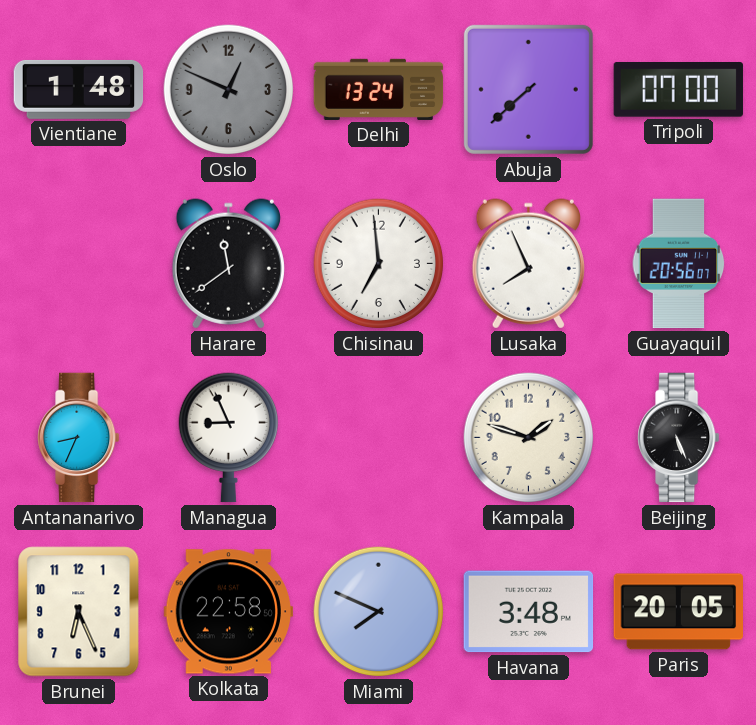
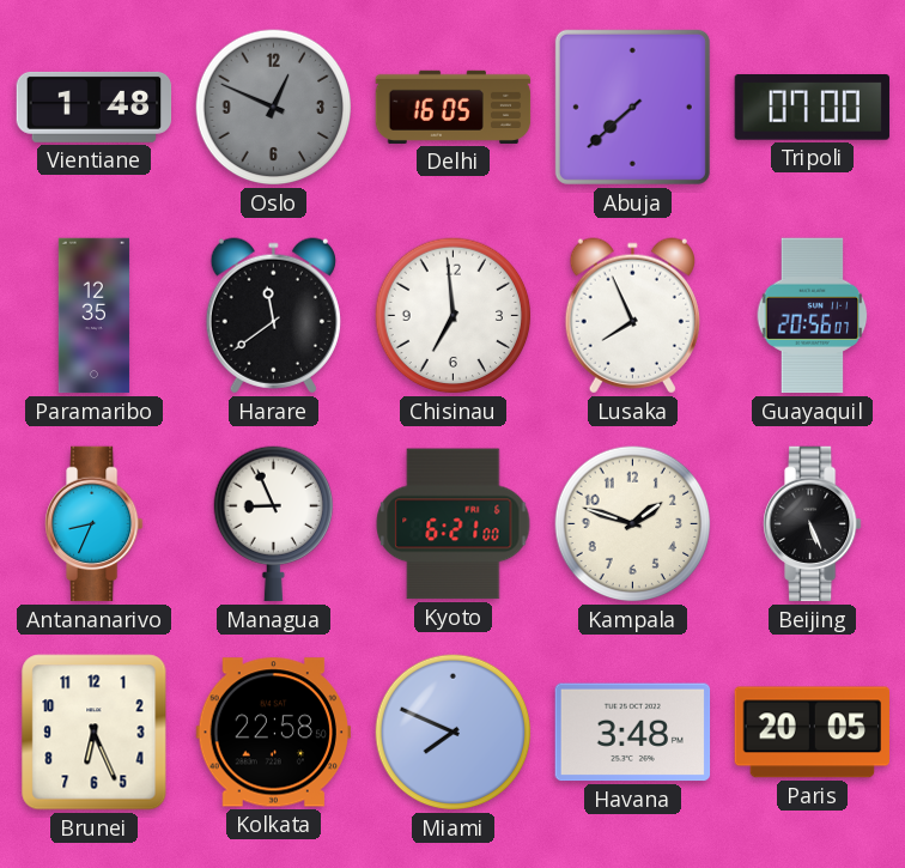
Delhi: 13:24 -> 16:05
Paramaribo: none -> 12:35
Kyoto: none -> 6:21
